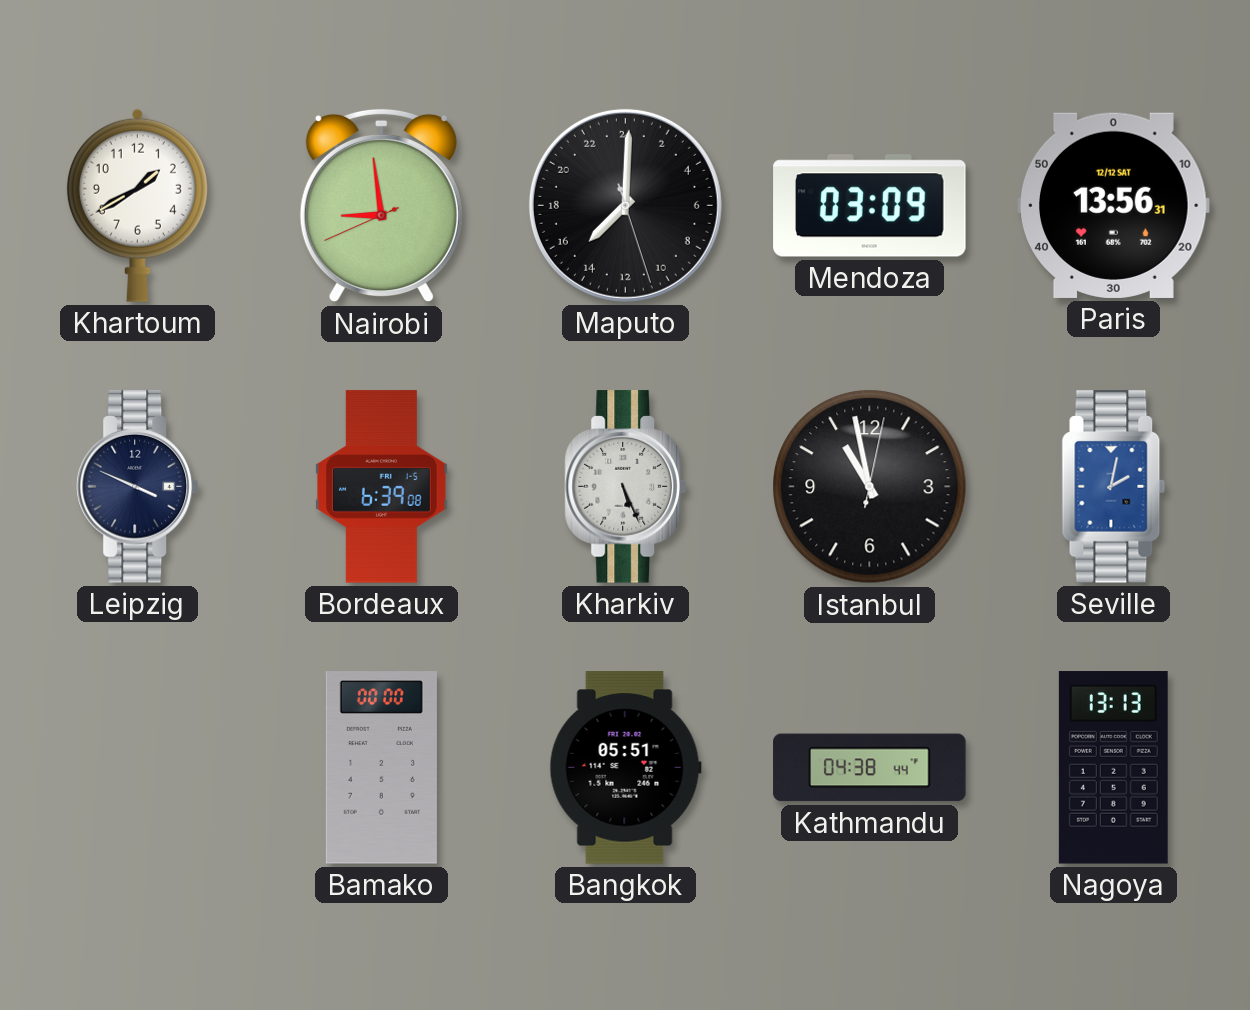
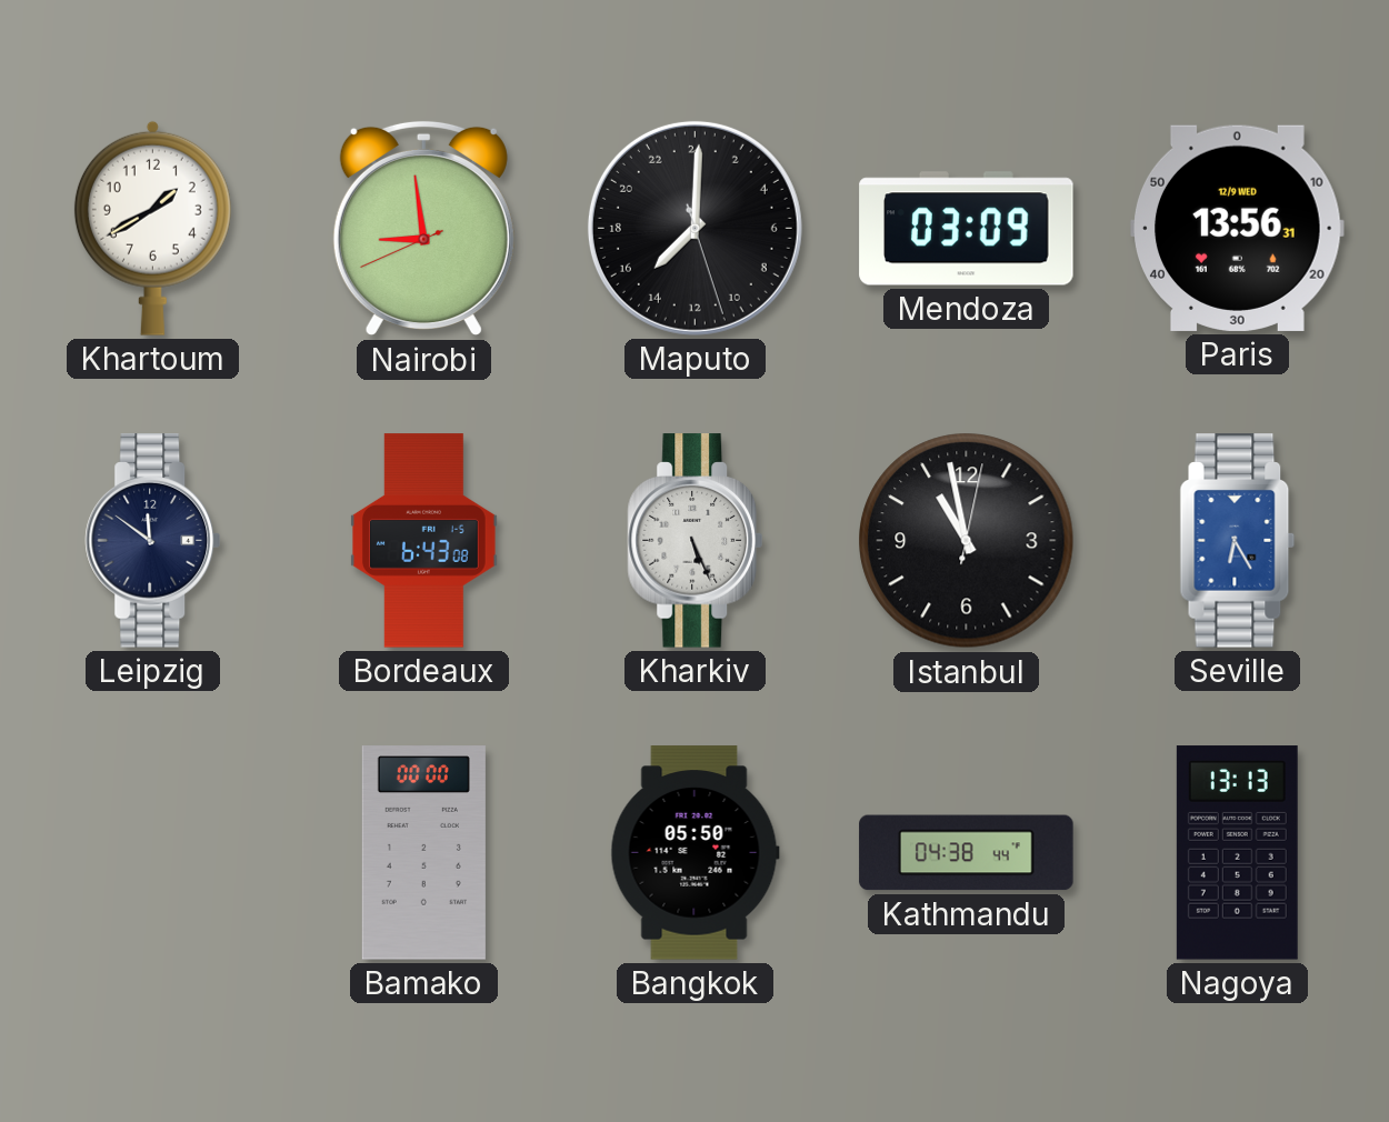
Paris date: 12/12 SAT -> 12/9 WED
Leipzig: 3:49 -> 11:51
Bordeaux: 6:39 -> 6:43
Seville: 2:02 -> 6:25
Bangkok: 05:51 -> 05:50
